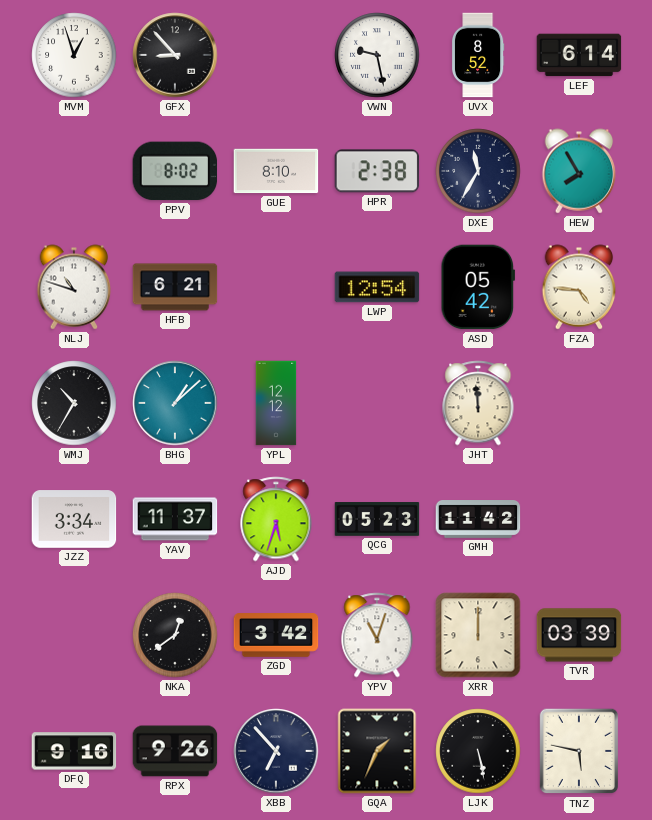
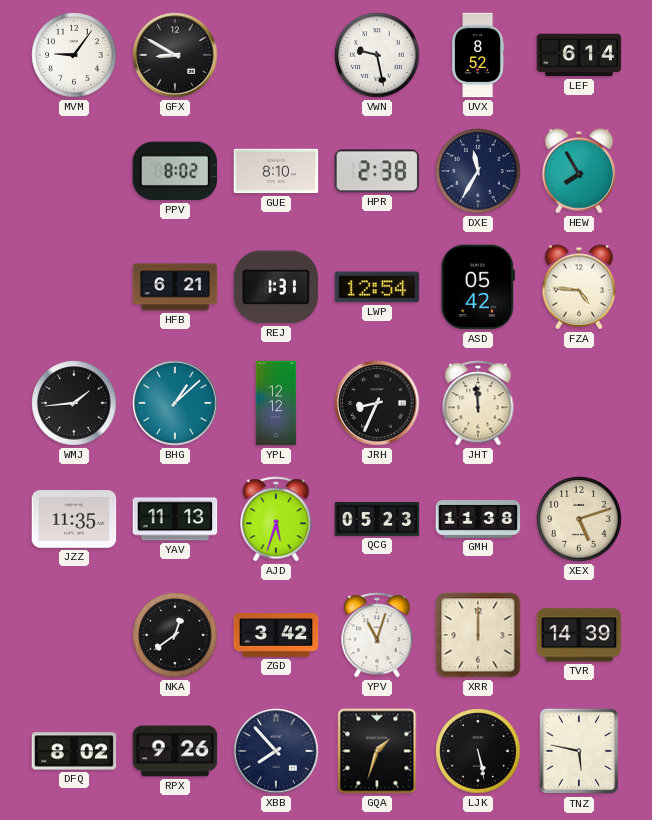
MVM: 12:57 -> 9:06
GFX: 8:53 -> 8:50
NLJ: 10:48 -> none
REJ: none -> 1:31
WMJ: 10:35 -> 1:44
JRH: none -> 8:34
JZZ: 3:34 -> 11:35
YAV: 11:37 -> 11:13
GMH: 11:42 -> 11:38
XEX: none -> 5:12
TVR: 03:39 -> 14:39
DFQ: 9:16 -> 8:02
XBB: 6:53 -> 7:53
GQA: 1:34 -> 1:33
